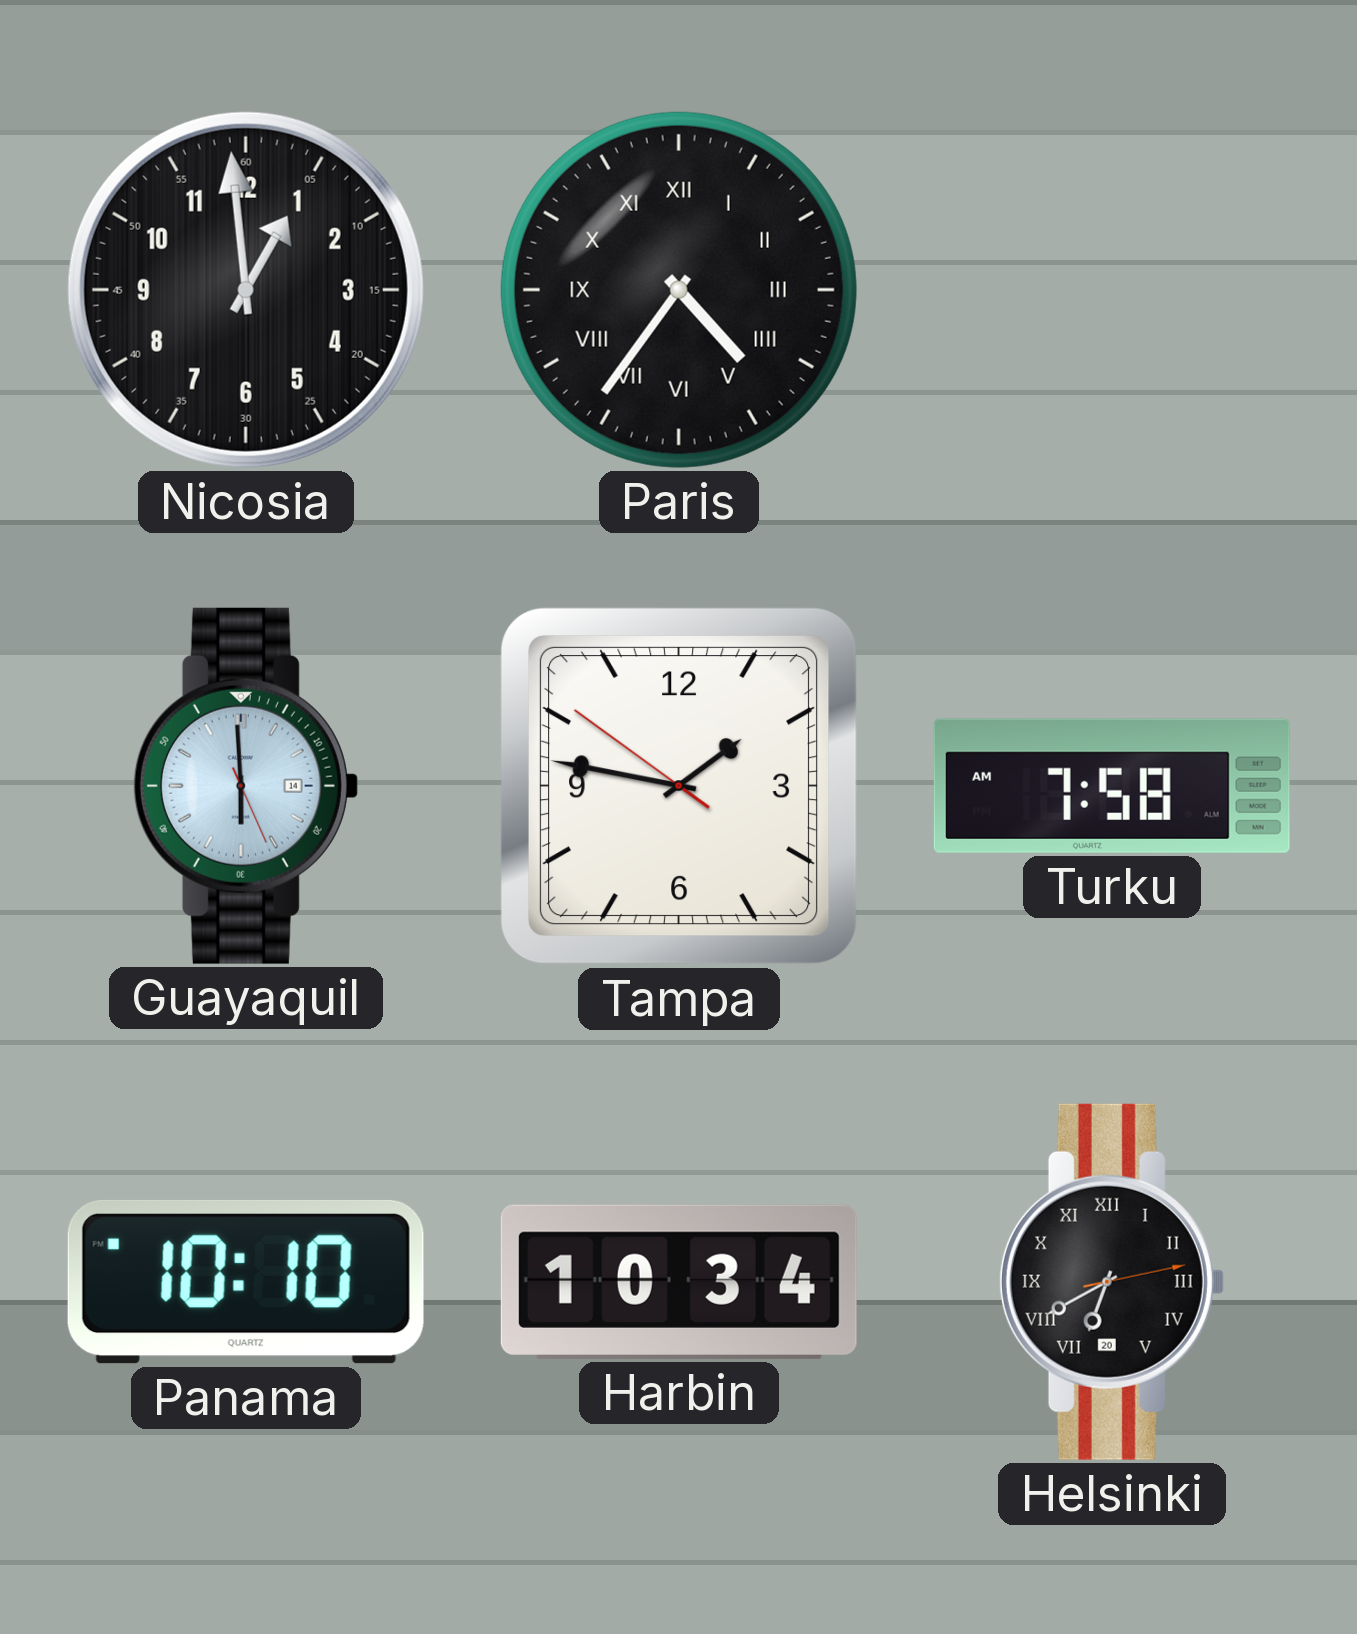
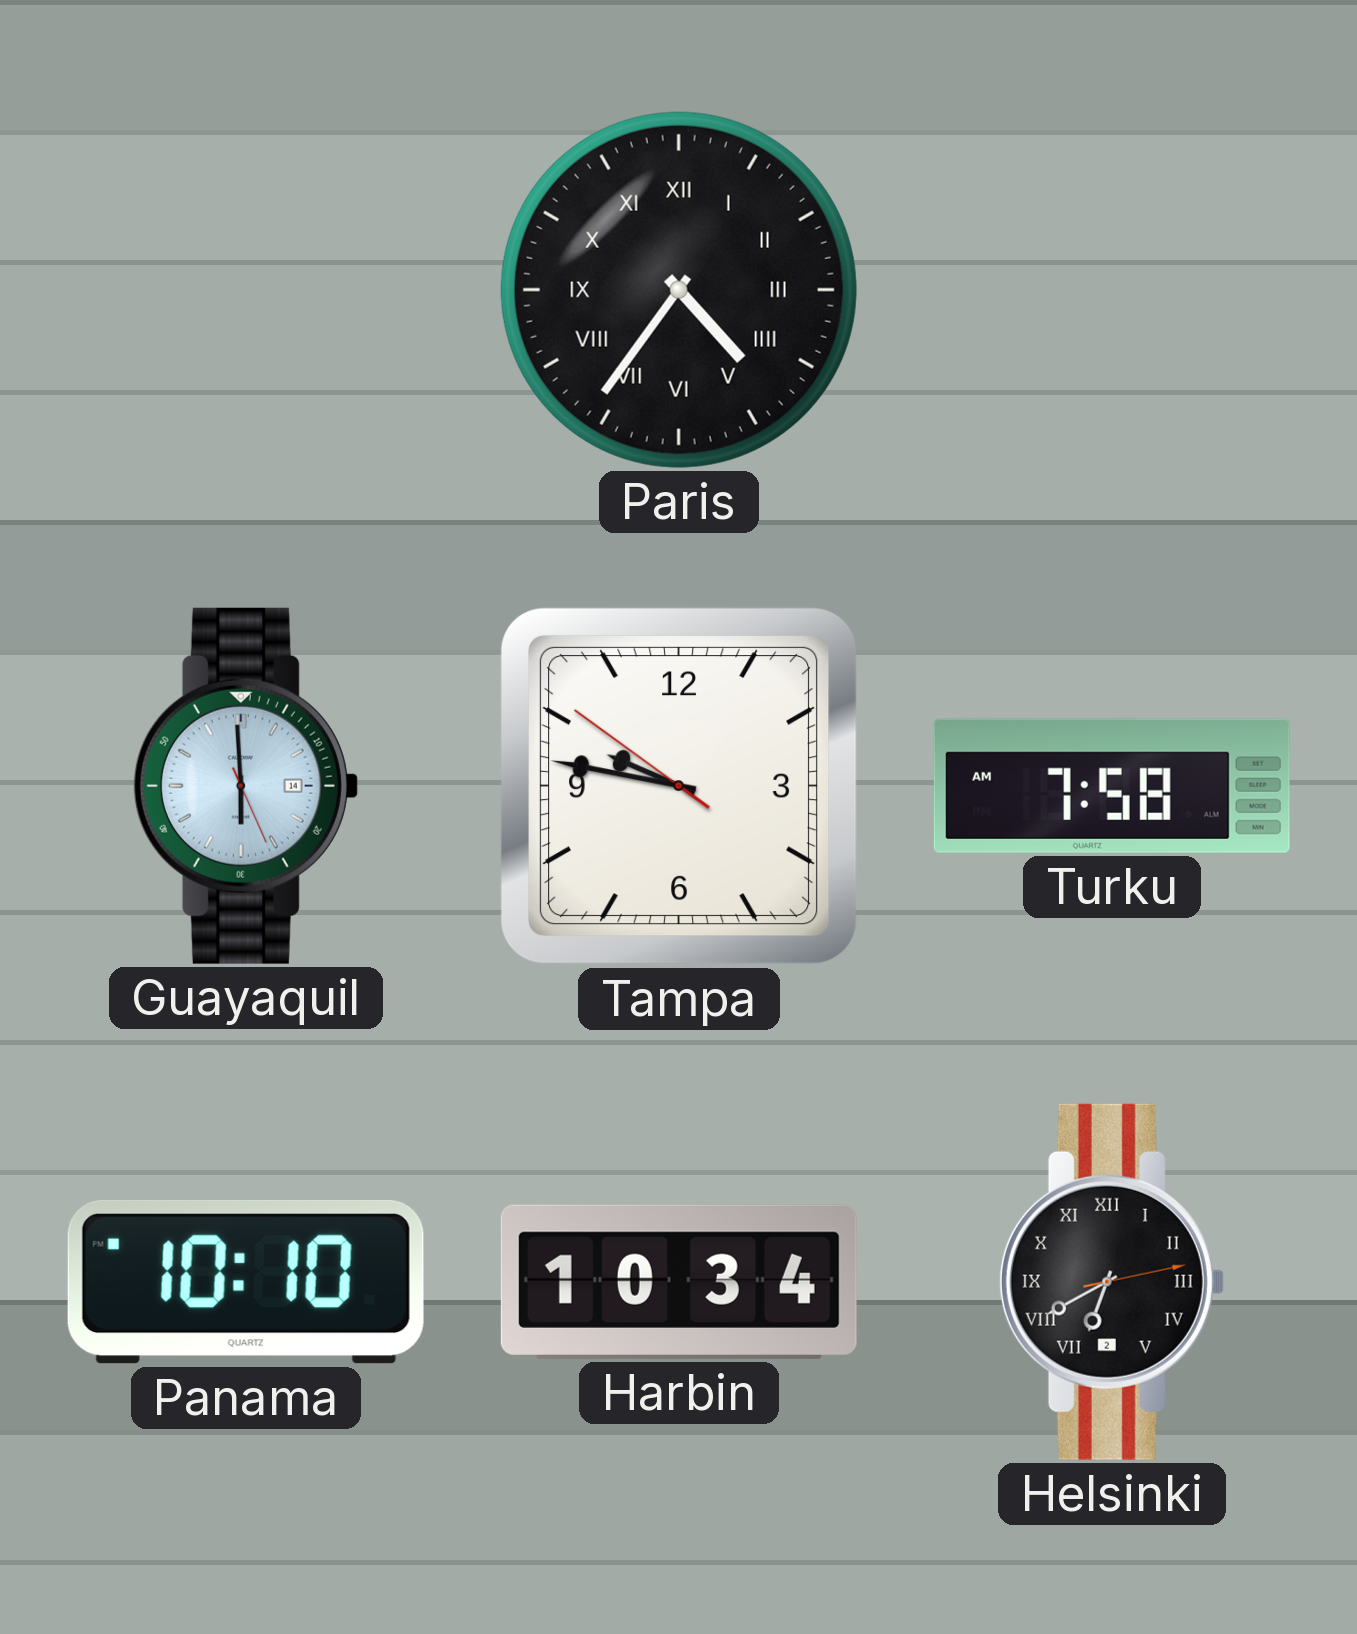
Nicosia: 12:59 -> none
Tampa: 1:46 -> 9:46
Helsinki date: 20 -> 2
